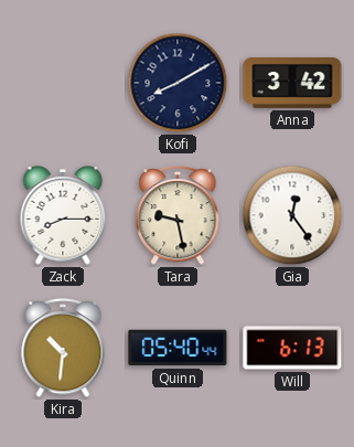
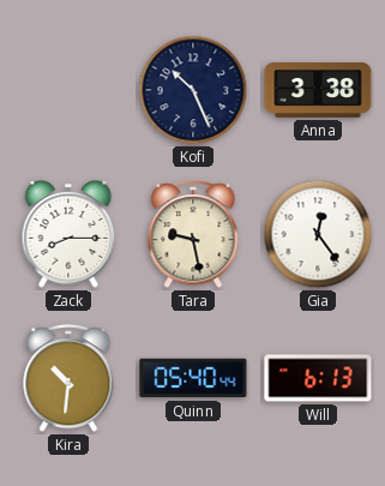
Kofi: 8:10 -> 10:26
Anna: 3:42 -> 3:38
